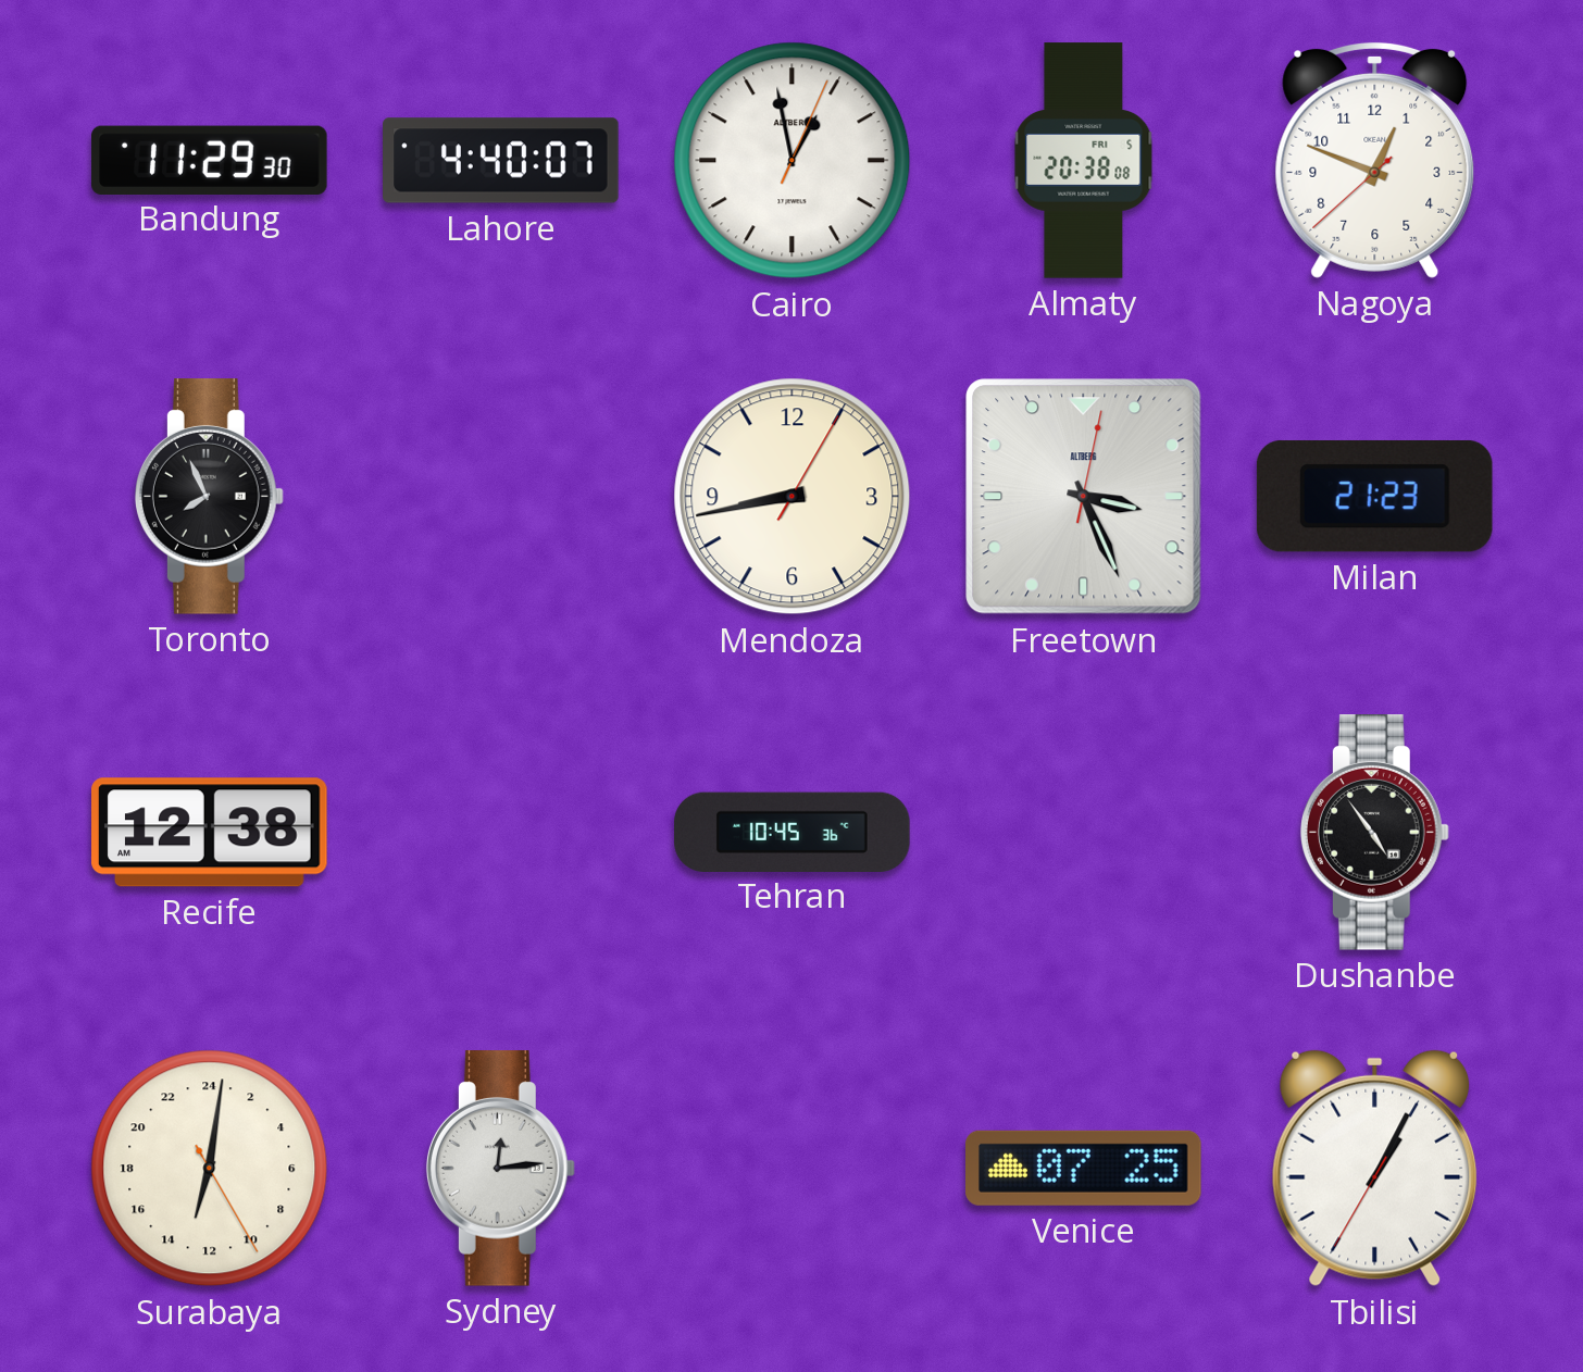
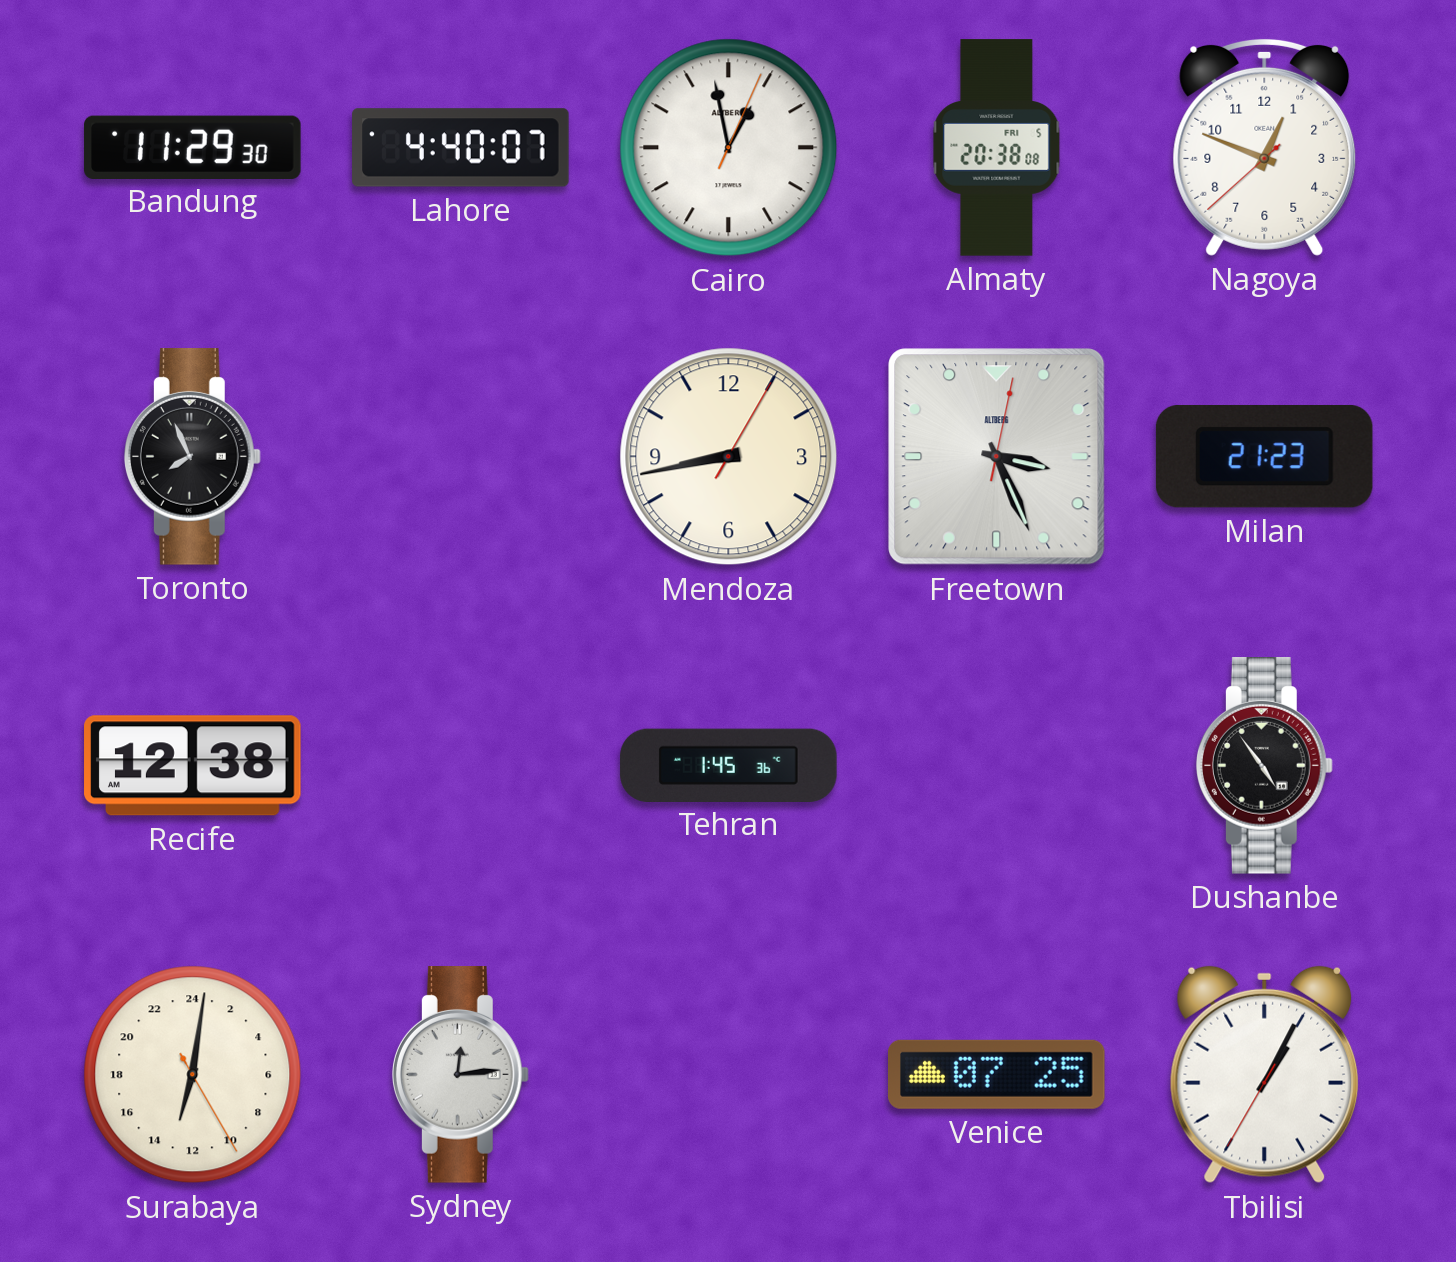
Tehran: 10:45 -> 1:45
